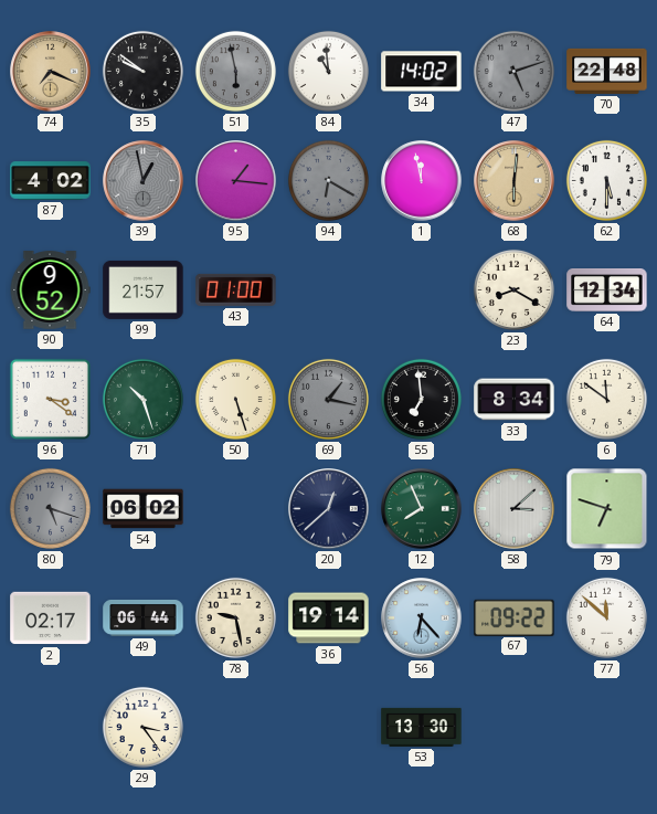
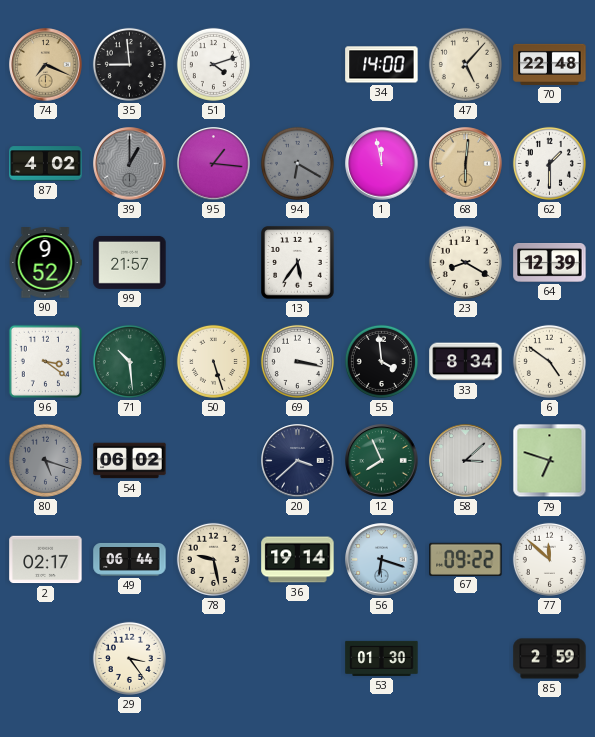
35: 9:51 -> 8:59
51: 5:58 -> 4:12
51 dial: grey -> white
84: 10:59 -> none
34: 14:02 -> 14:00
47: 5:12 -> 5:07
47 dial: grey -> cream
39: 12:58 -> 1:00
62: 5:30 -> 1:30
43: 01:00 -> none
13: none -> 5:36
64: 12:34 -> 12:39
71: 10:27 -> 10:29
69: 1:17 -> 3:17
69 dial: grey -> white
55: 6:59 -> 3:59
6: 11:51 -> 4:51
20: 12:38 -> 3:38
56: 6:23 -> 6:18
53: 13:30 -> 01:30
85: none -> 2:59
